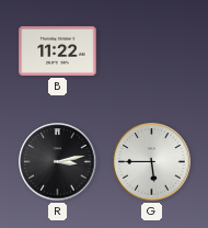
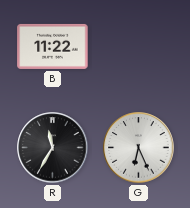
R: 3:13 -> 11:35
G: 5:45 -> 6:26
